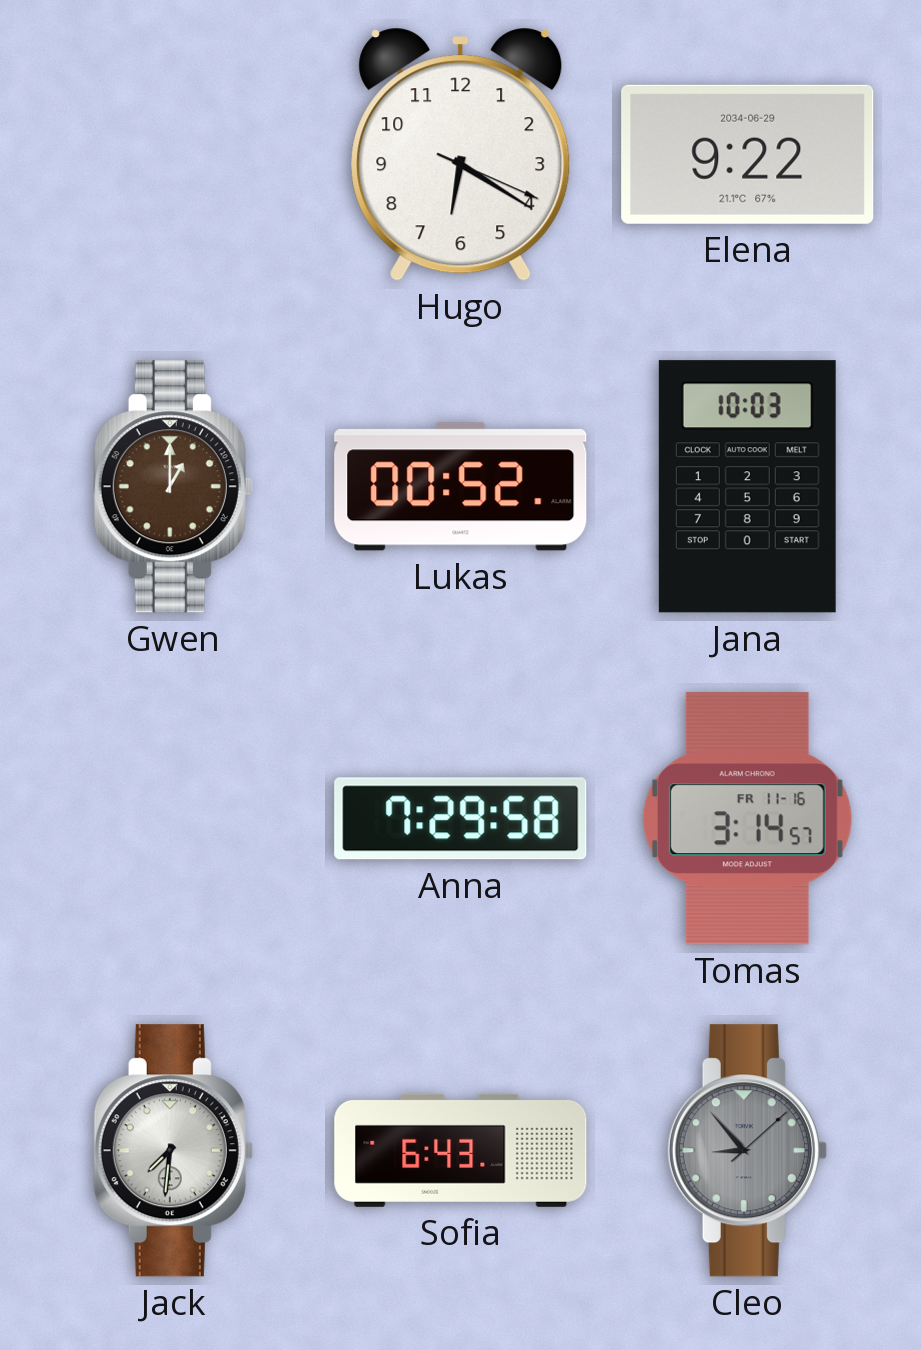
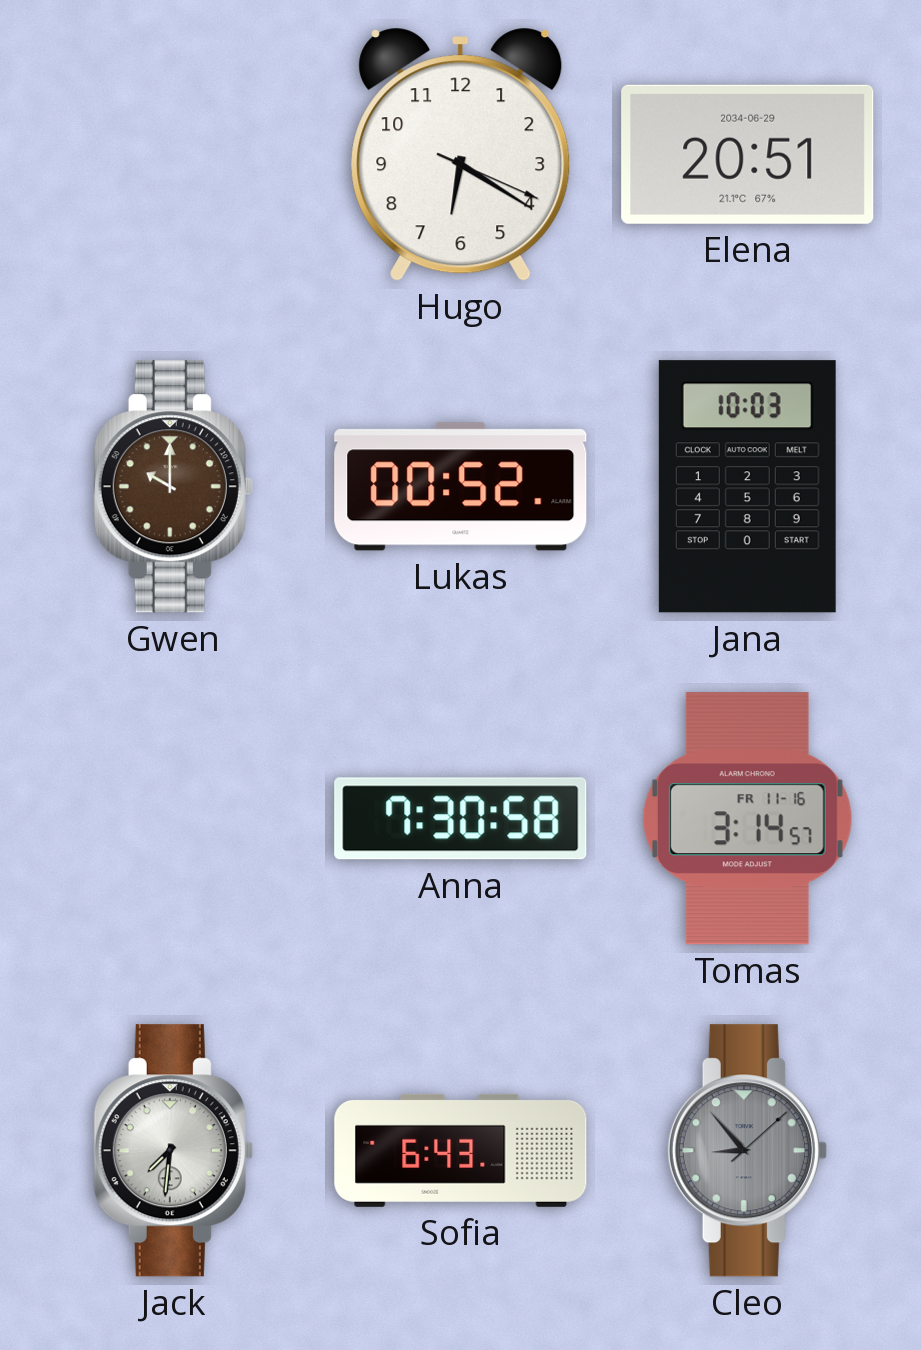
Elena: 9:22 -> 20:51
Gwen: 1:00 -> 10:00
Anna: 7:29 -> 7:30
